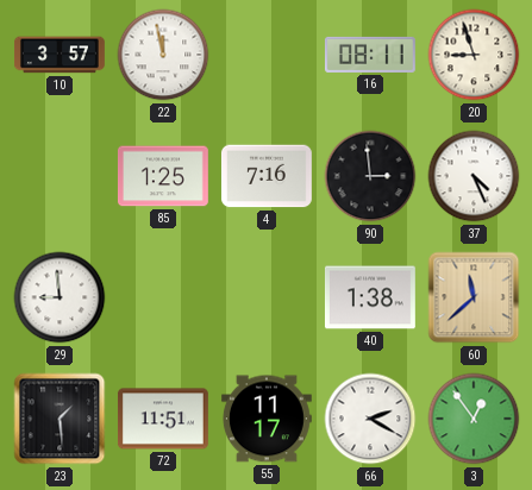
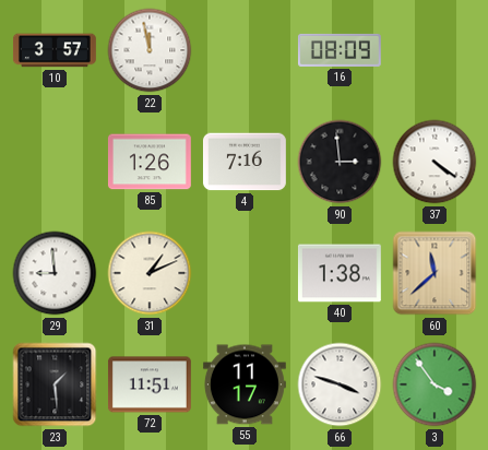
16: 08:11 -> 08:09
20: 8:57 -> none
85: 1:25 -> 1:26
37: 4:26 -> 4:21
31: none -> 1:11
66: 2:20 -> 3:48
3: 12:54 -> 3:54
